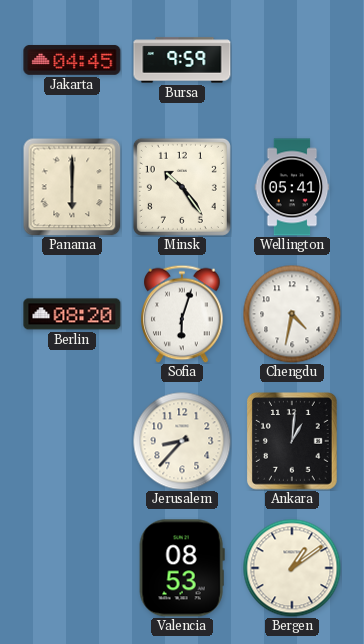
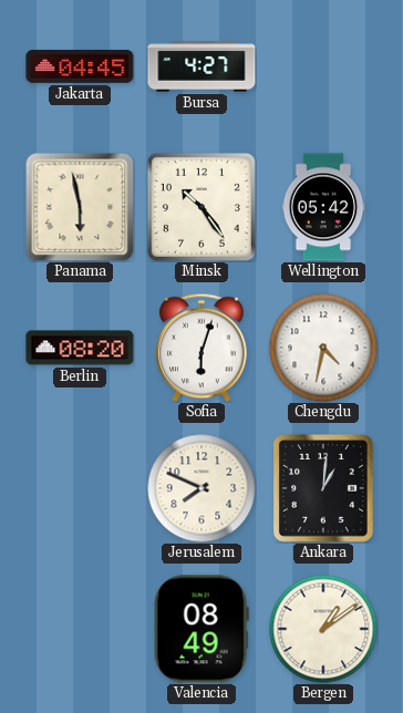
Bursa: 9:59 -> 4:27
Panama: 6:00 -> 5:58
Wellington: 05:41 -> 05:42
Jerusalem: 8:37 -> 7:49
Valencia: 08:53 -> 08:49
